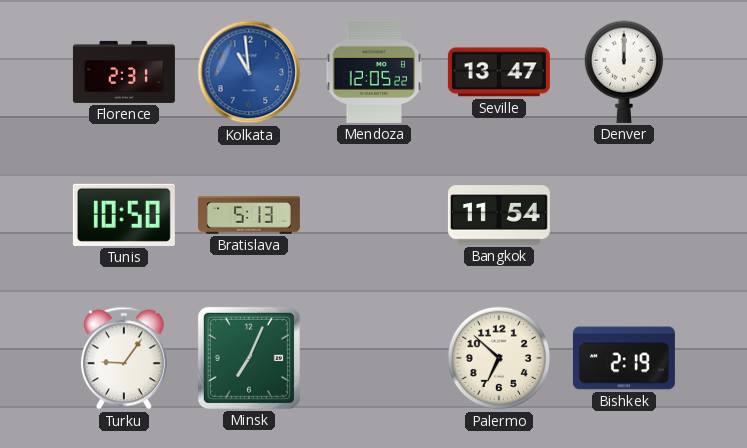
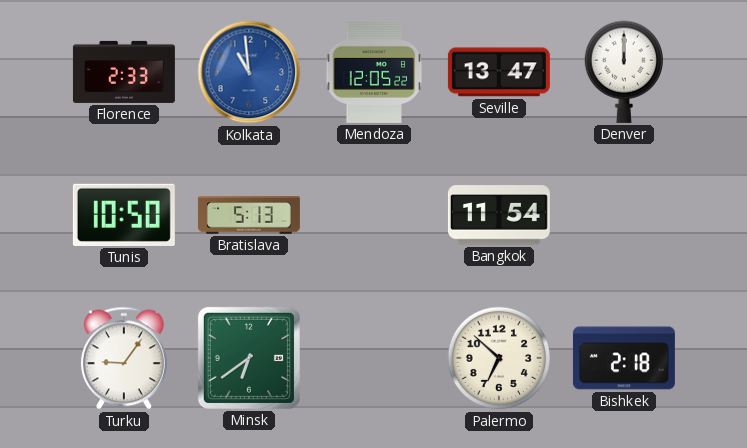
Florence: 2:31 -> 2:33
Minsk: 7:04 -> 6:39
Bishkek: 2:19 -> 2:18
